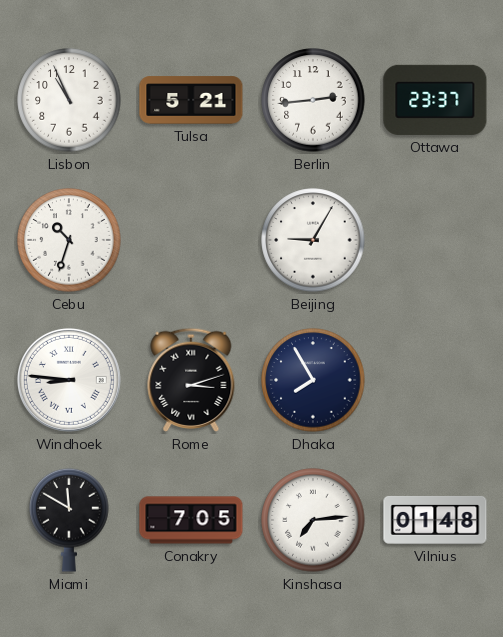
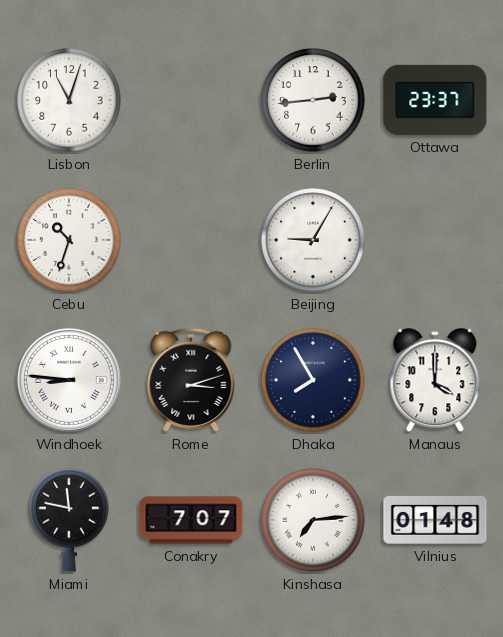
Lisbon: 10:56 -> 11:03
Tulsa: 5:21 -> none
Manaus: none -> 4:00
Miami: 11:50 -> 11:47
Conakry: 7:05 -> 7:07
